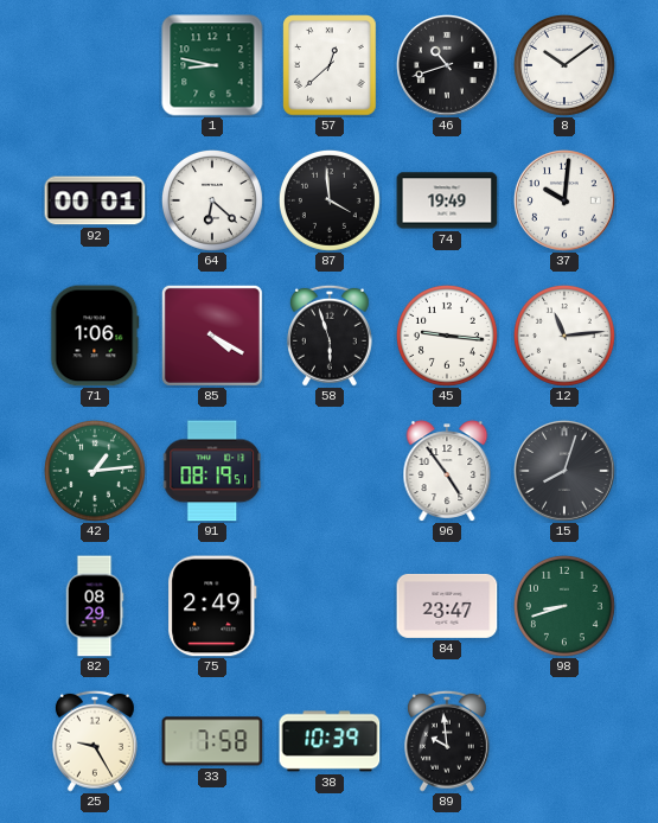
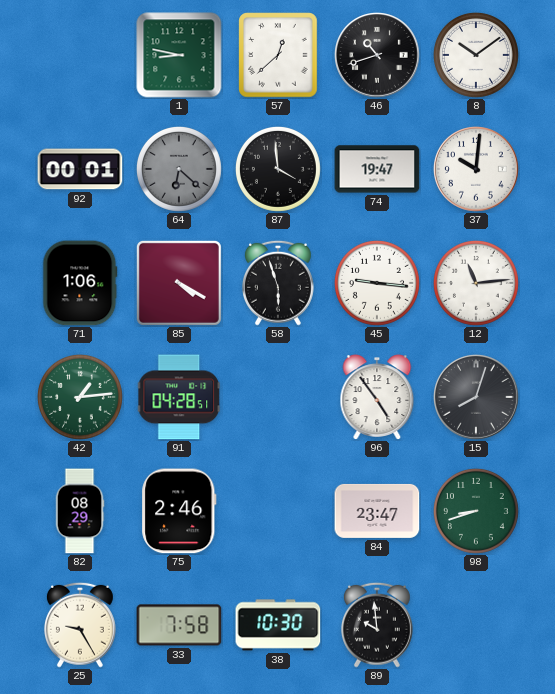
64 dial: white -> grey
74: 19:49 -> 19:47
91: 08:19 -> 04:28
75: 2:49 -> 2:46
38: 10:39 -> 10:30
